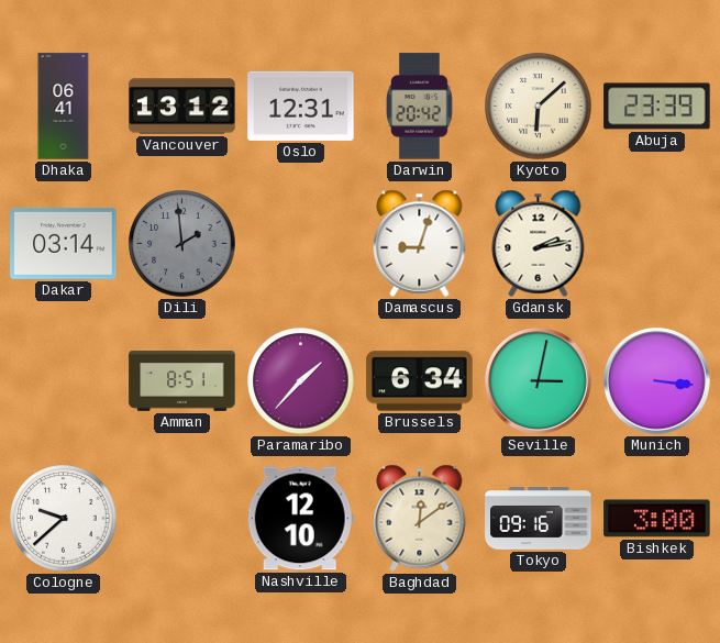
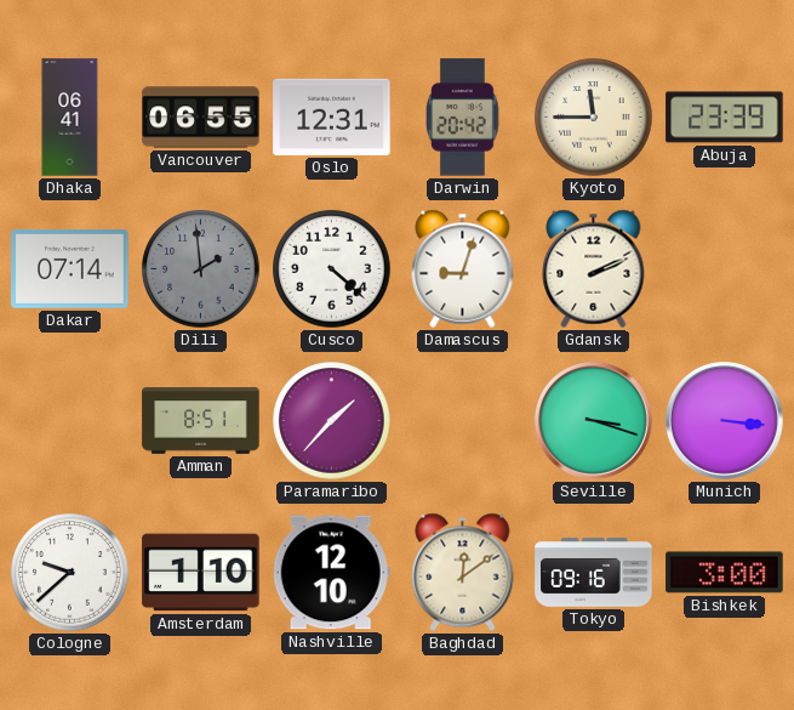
Vancouver: 13:12 -> 06:55
Kyoto: 6:08 -> 11:45
Dakar: 03:14 -> 07:14
Cusco: none -> 4:22
Gdansk: 2:13 -> 2:11
Brussels: 6:34 -> none
Seville: 3:02 -> 3:18
Amsterdam: none -> 1:10
